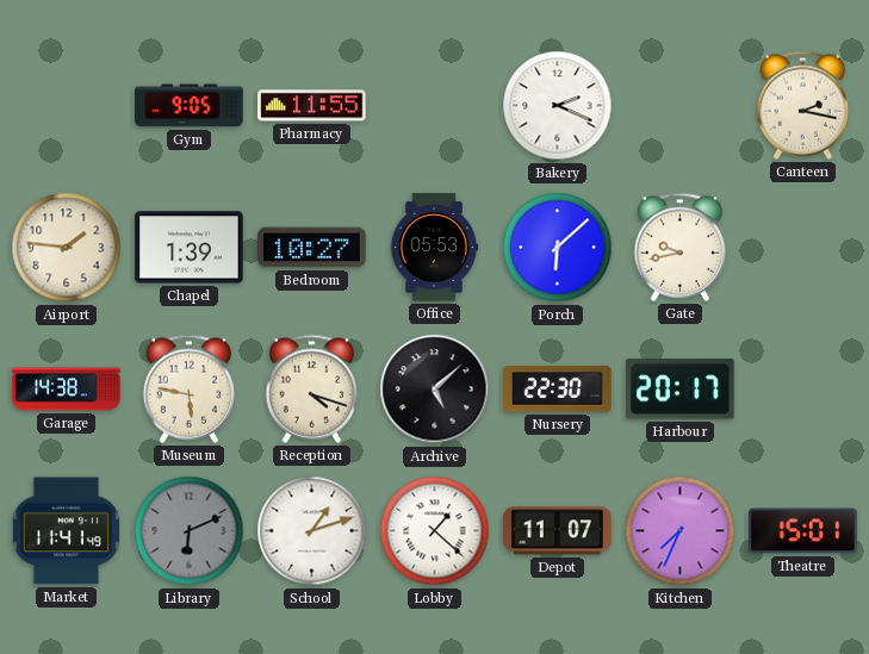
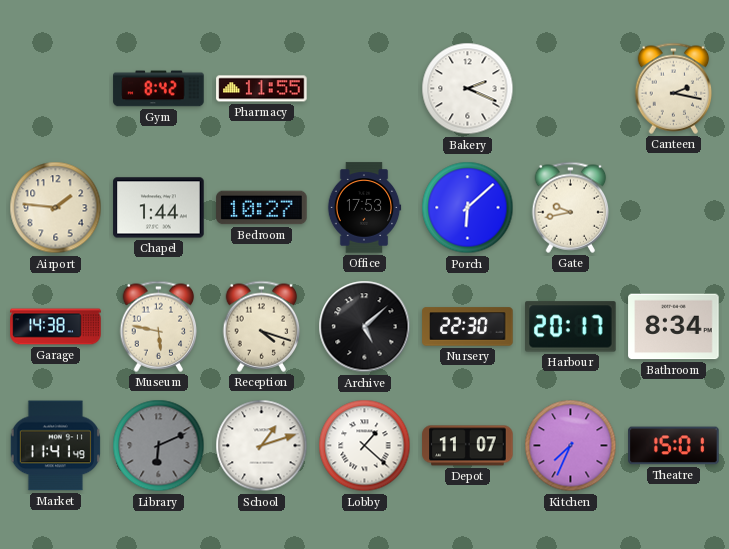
Gym: 9:05 -> 8:42
Chapel: 1:39 -> 1:44
Office: 05:53 -> 17:53
Bathroom: none -> 8:34
